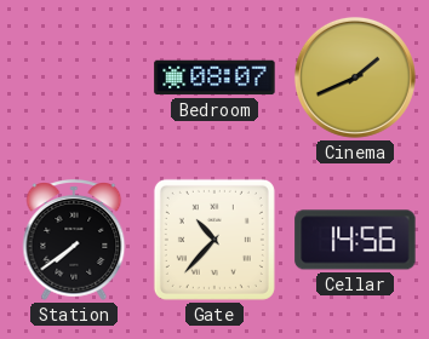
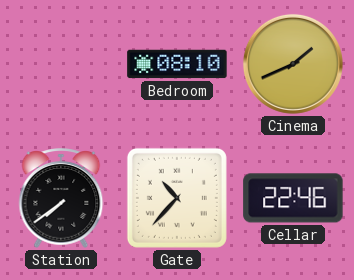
Bedroom: 08:07 -> 08:10
Cellar: 14:56 -> 22:46
